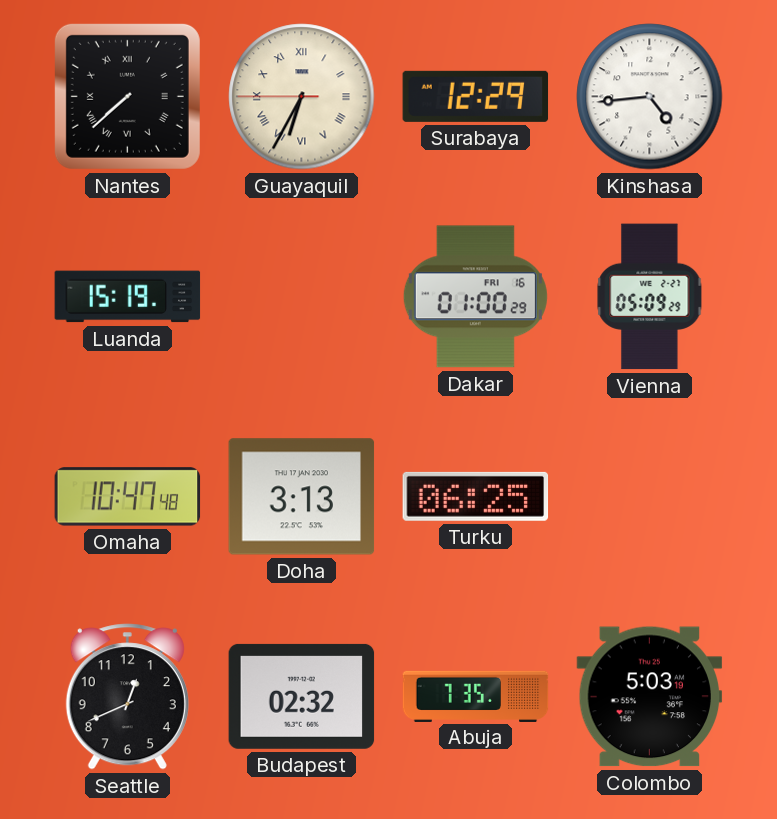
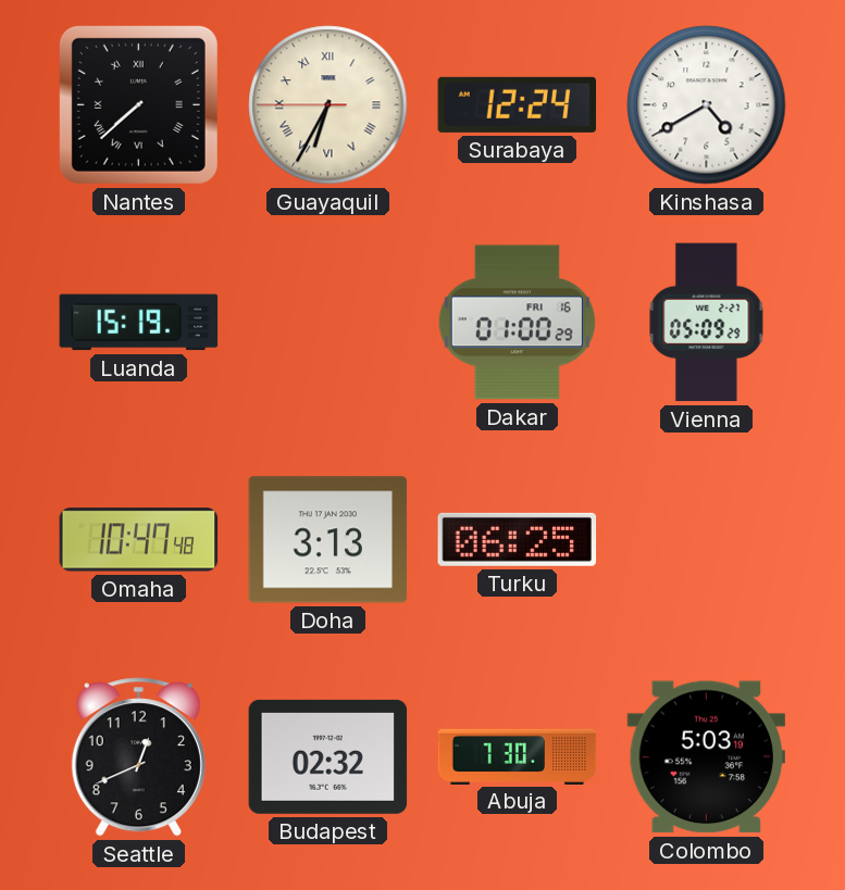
Surabaya: 12:29 -> 12:24
Kinshasa: 4:44 -> 4:40
Abuja: 7:35 -> 7:30
